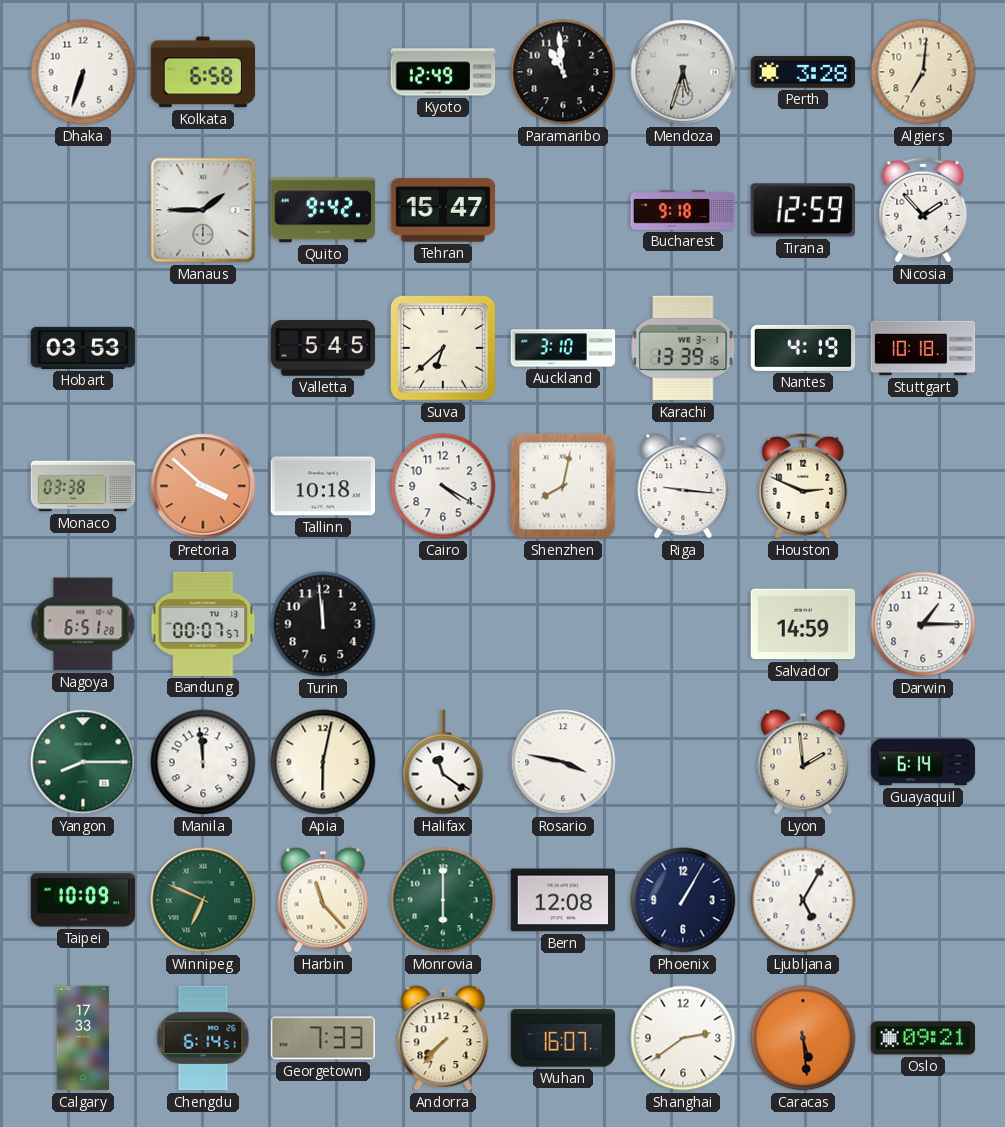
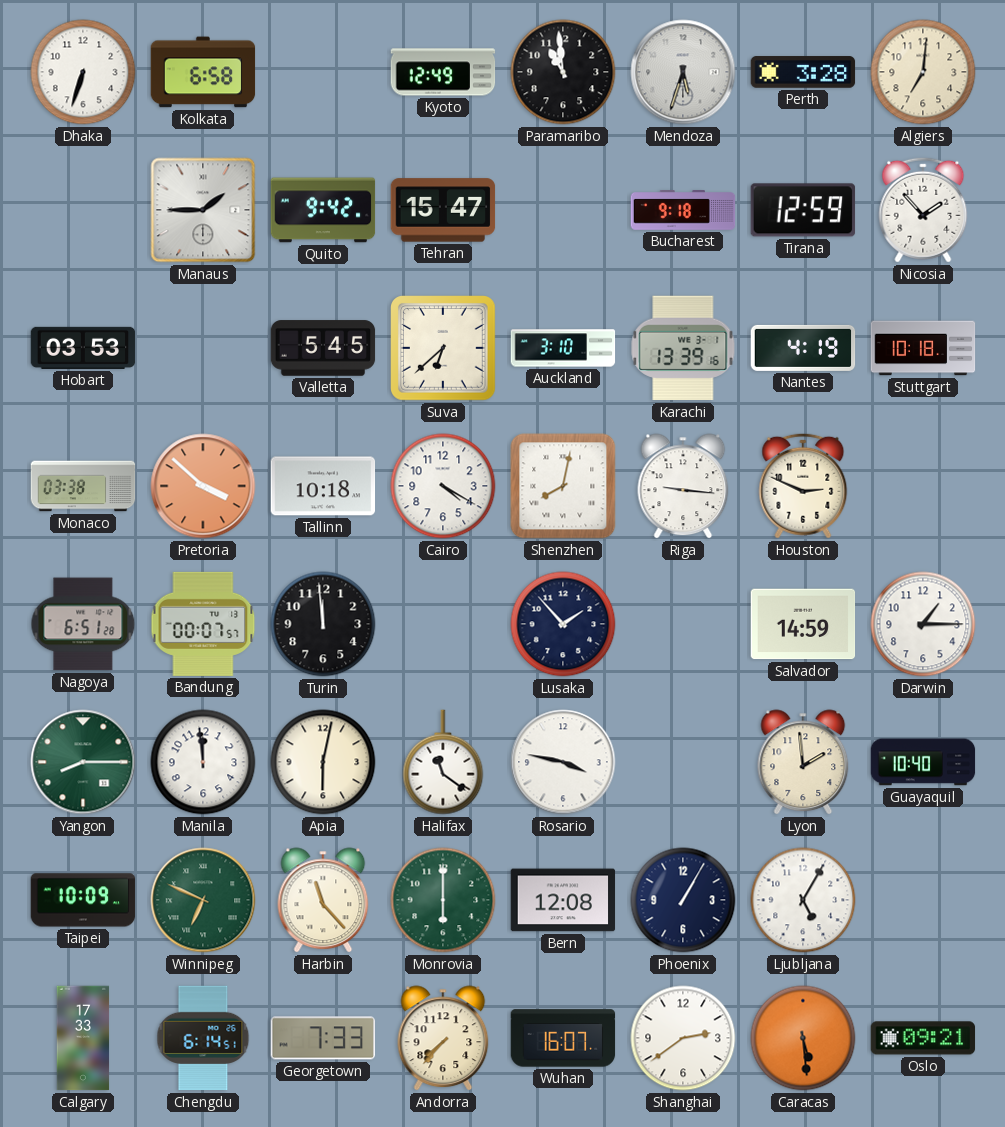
Lusaka: none -> 1:53
Guayaquil: 6:14 -> 10:40
